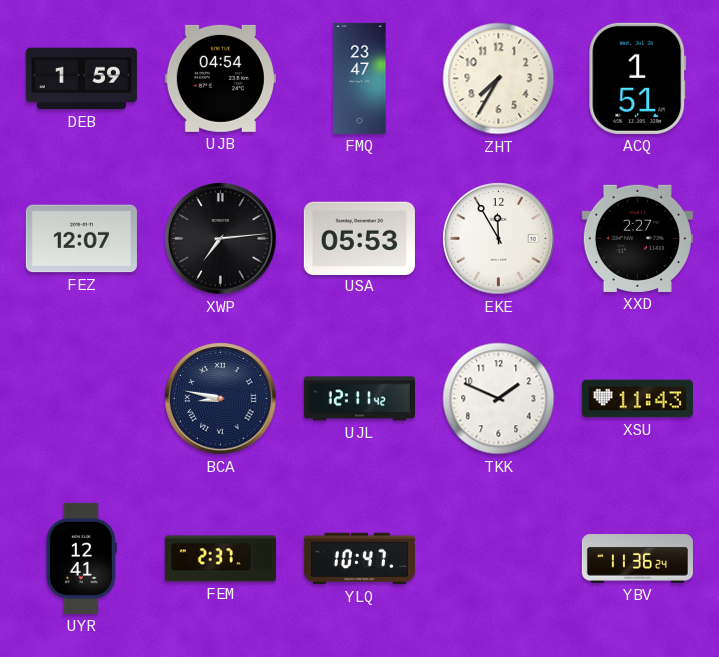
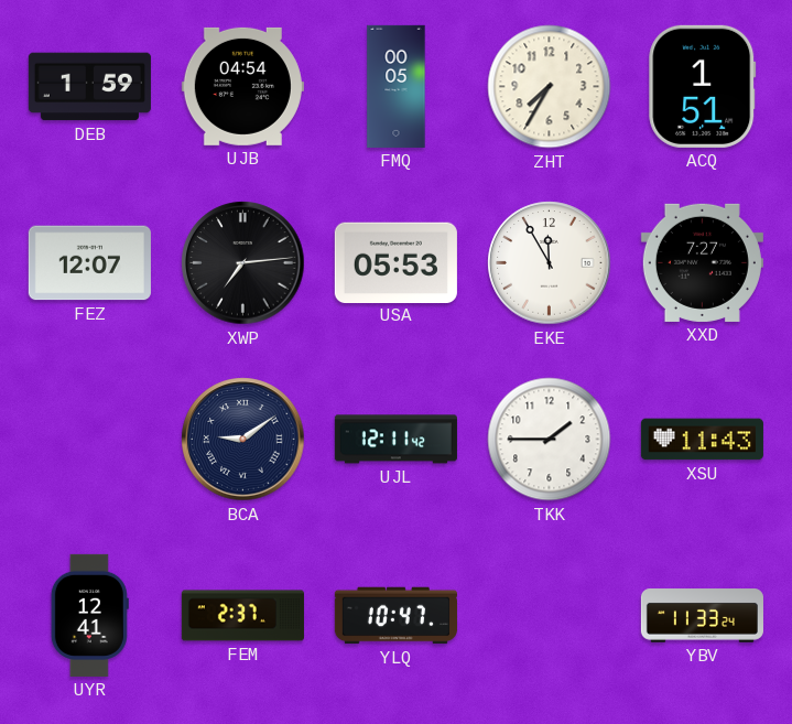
FMQ: 23:47 -> 00:05
XXD: 2:27 -> 7:27
BCA: 8:47 -> 9:09
TKK: 1:49 -> 1:45
YBV: 11:36 -> 11:33
